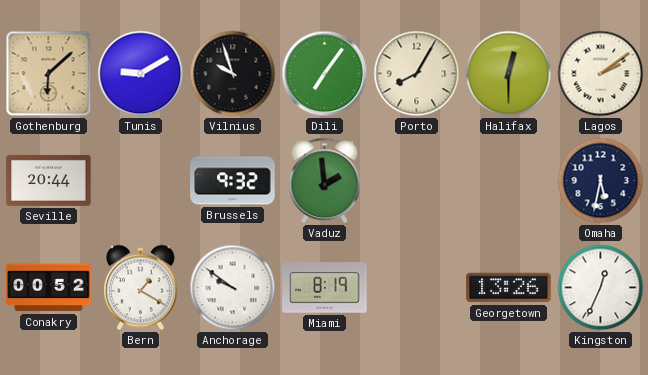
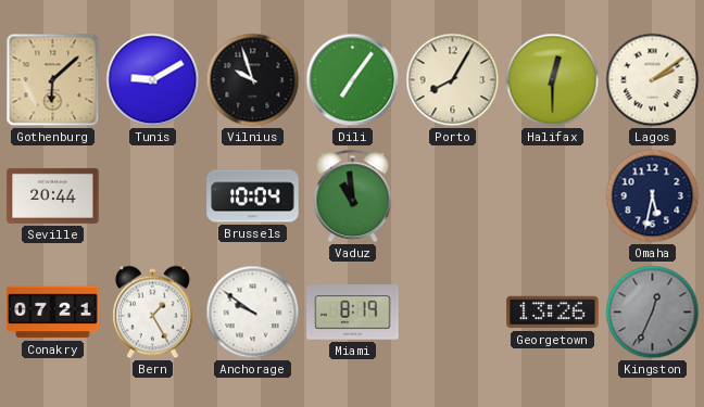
Brussels: 9:32 -> 10:04
Vaduz: 1:59 -> 10:59
Conakry: 00:52 -> 07:21
Bern: 1:20 -> 1:25
Kingston dial: white -> grey
